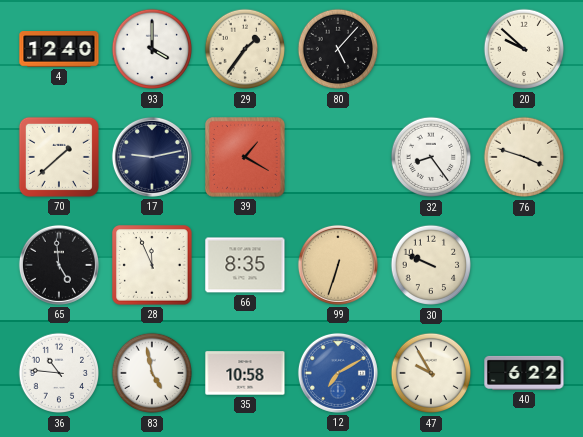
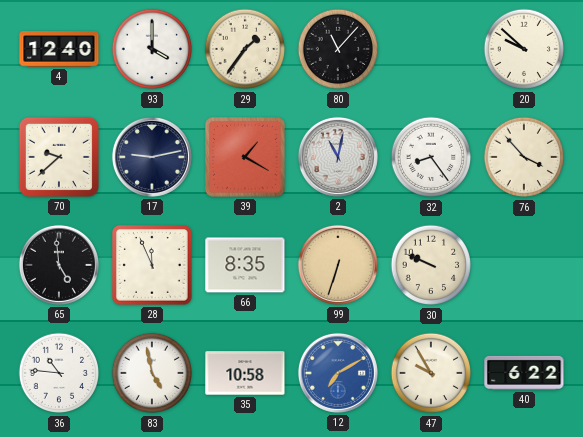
80: 5:07 -> 11:07
70: 1:38 -> 9:38
2: none -> 11:02
76: 3:48 -> 3:53
